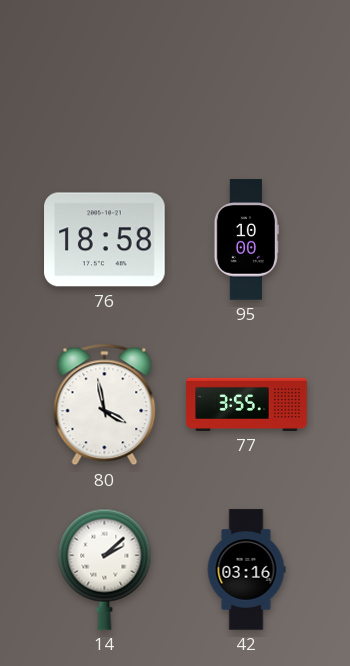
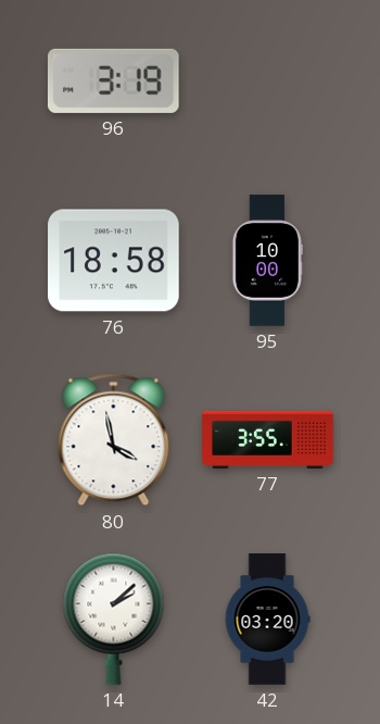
96: none -> 3:19
42: 03:16 -> 03:20
